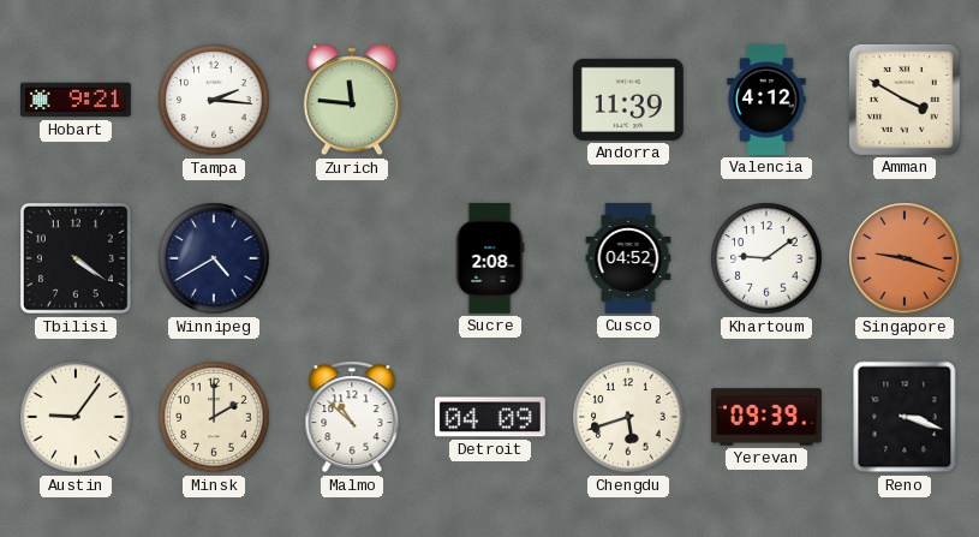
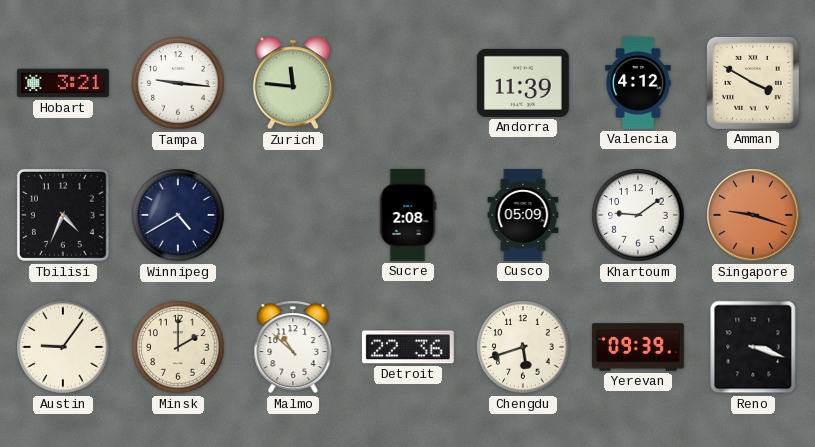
Hobart: 9:21 -> 3:21
Tampa: 2:16 -> 9:16
Tbilisi: 4:21 -> 4:34
Cusco: 04:52 -> 05:09
Detroit: 04:09 -> 22:36
